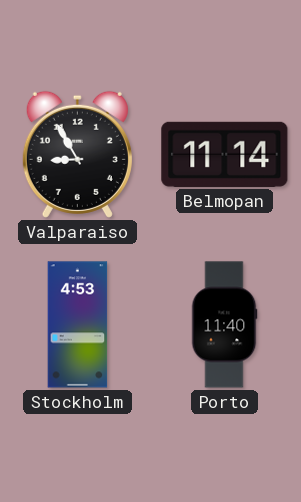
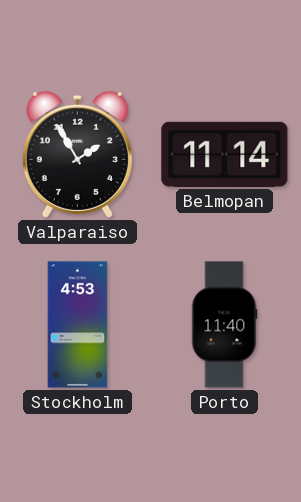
Valparaiso: 8:55 -> 1:55
